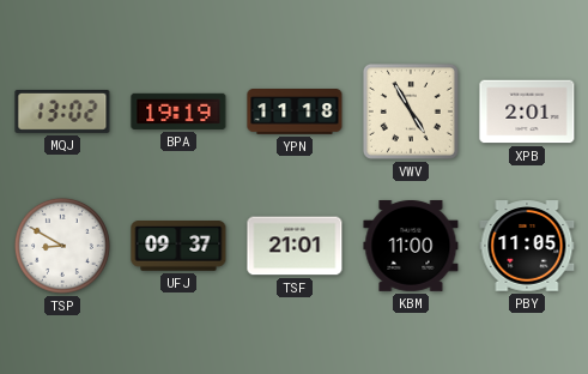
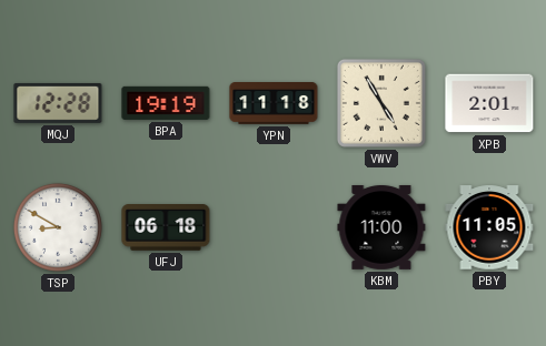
MQJ: 13:02 -> 12:28
UFJ: 09:37 -> 06:18
TSF: 21:01 -> none
